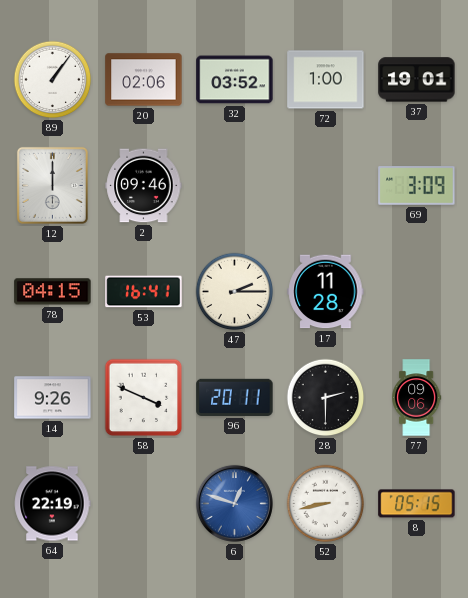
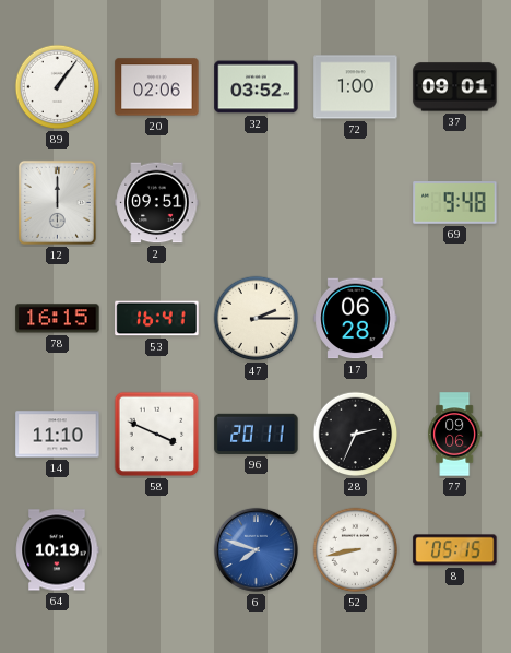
37: 19:01 -> 09:01
2: 09:46 -> 09:51
69: 3:09 -> 9:48
78: 04:15 -> 16:15
17: 11:28 -> 06:28
14: 9:26 -> 11:10
28: 2:30 -> 2:34
64: 22:19 -> 10:19
6: 12:48 -> 7:48
